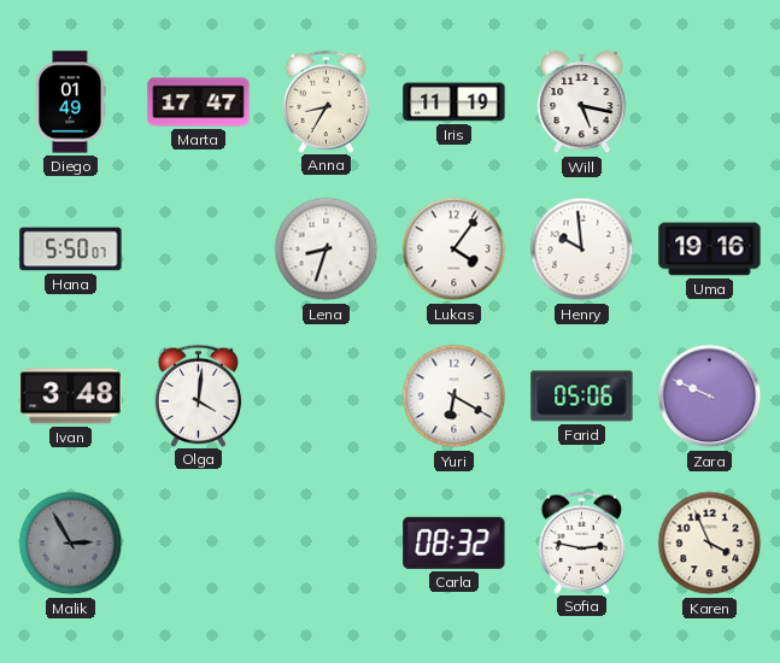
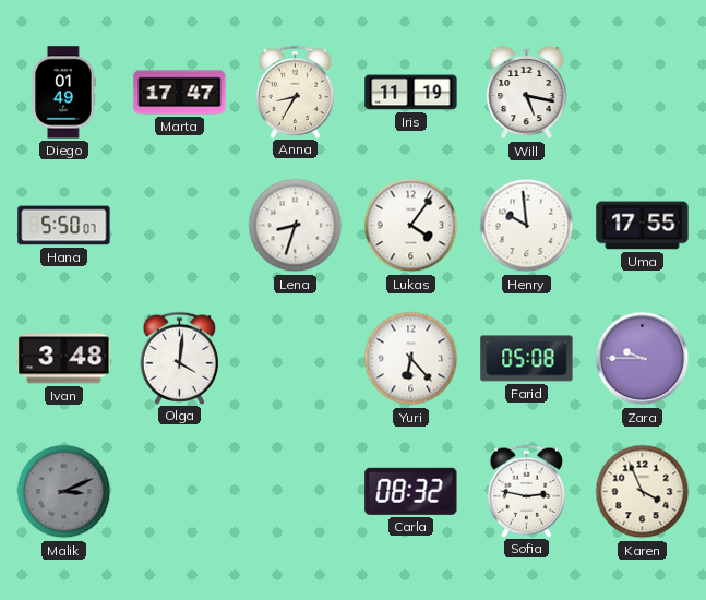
Uma: 19:16 -> 17:55
Yuri: 6:20 -> 6:23
Farid: 05:06 -> 05:08
Zara: 9:49 -> 9:45
Malik: 2:55 -> 3:11
